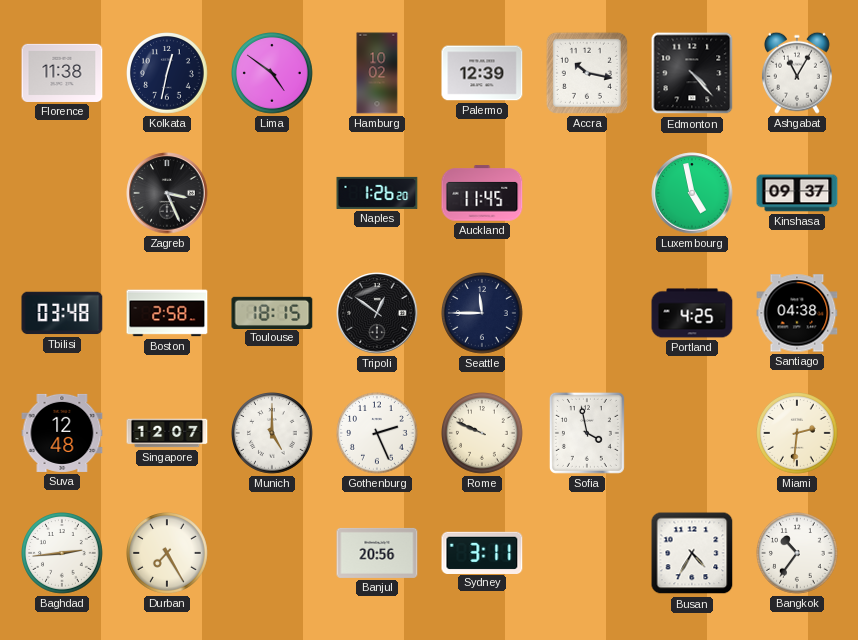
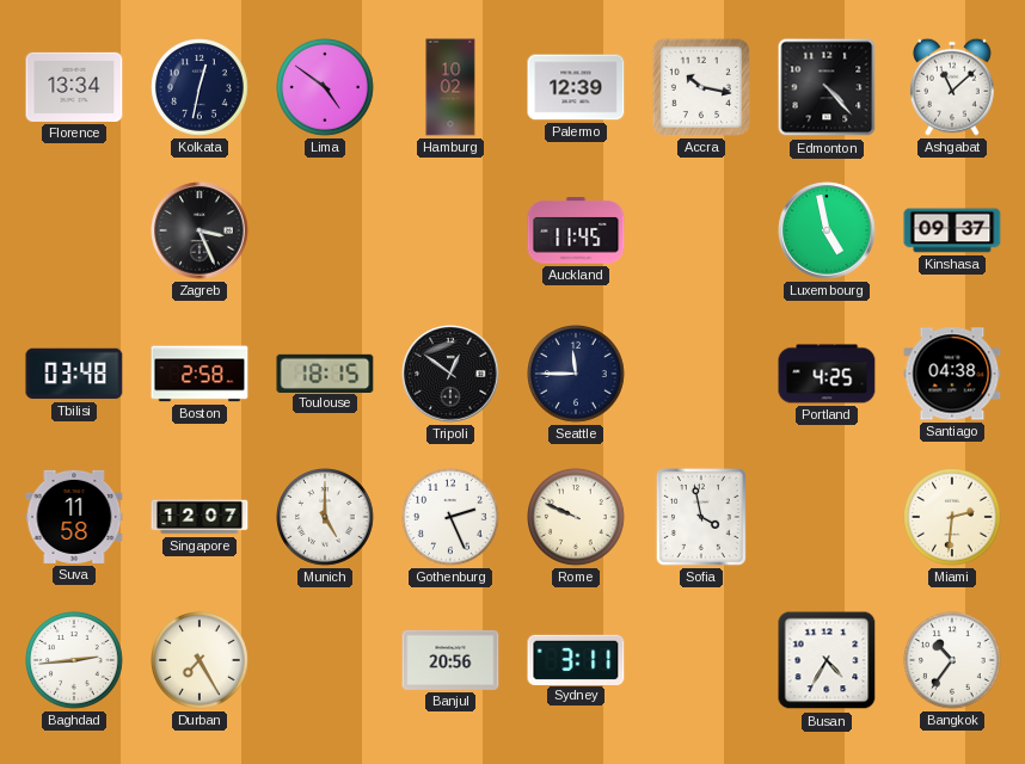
Florence: 11:38 -> 13:34
Ashgabat: 11:05 -> 11:08
Naples: 1:26 -> none
Suva: 12:48 -> 11:58
